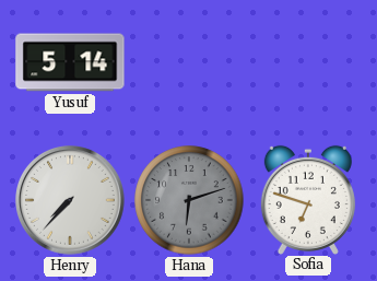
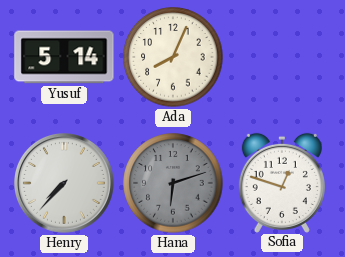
Ada: none -> 8:04
Sofia: 6:48 -> 12:48
